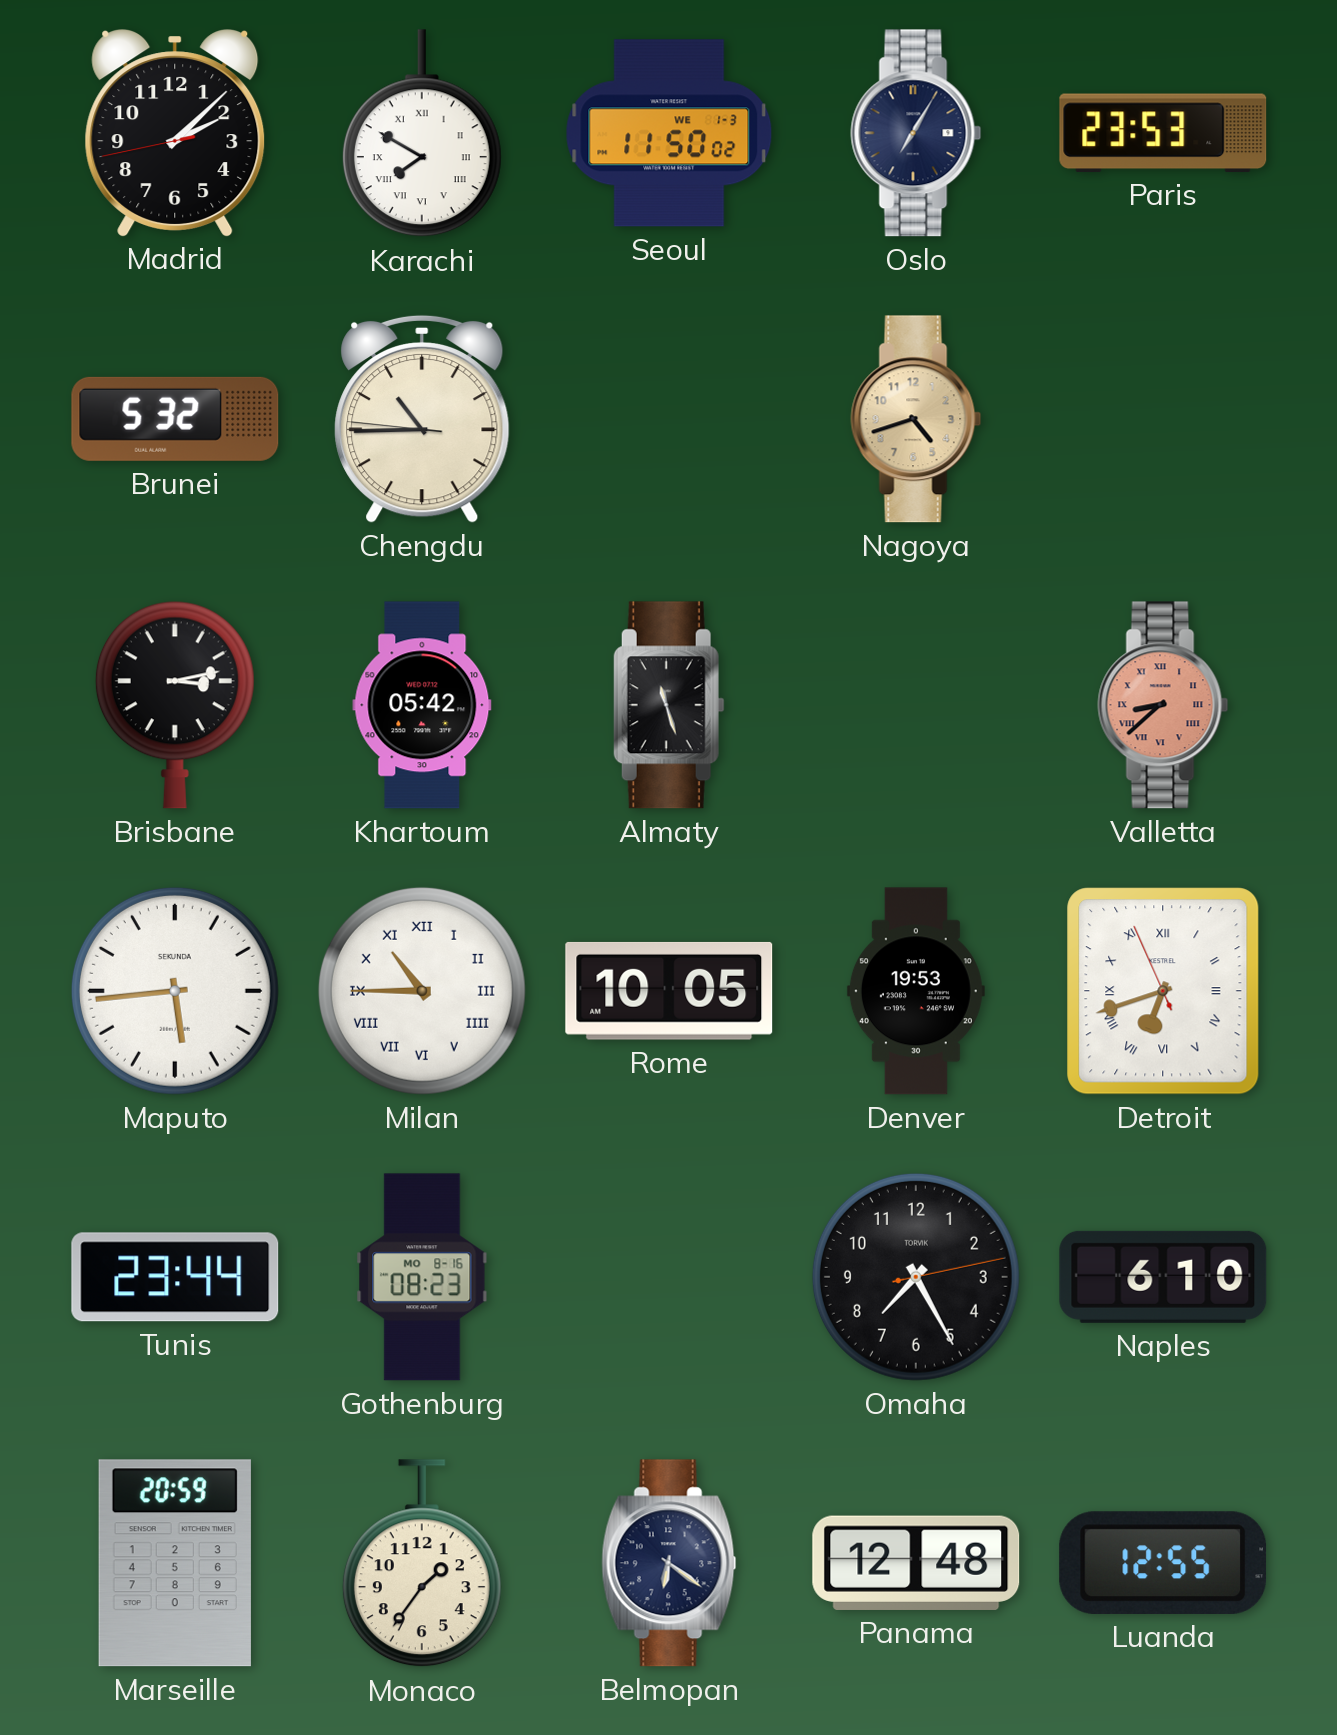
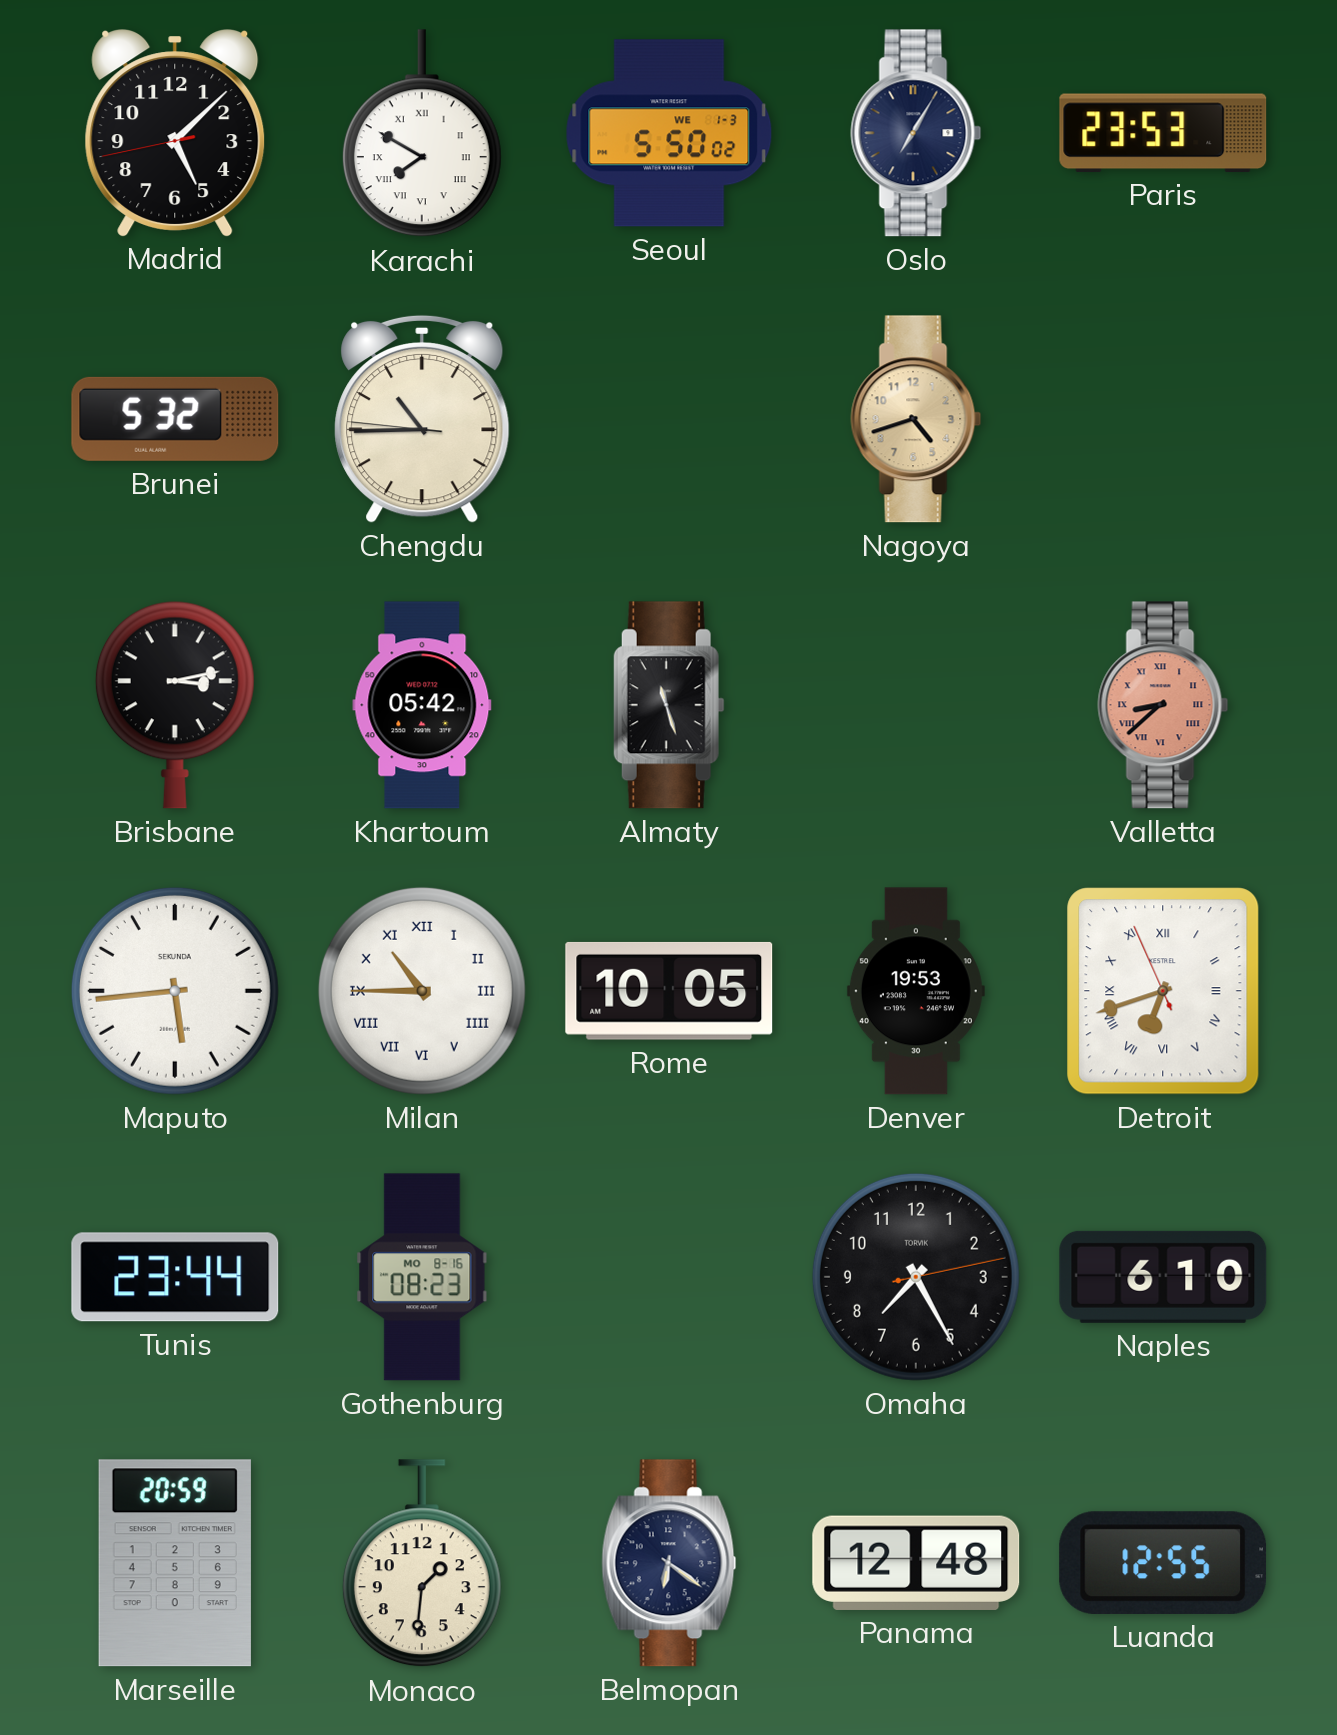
Madrid: 2:07 -> 5:07
Seoul: 11:50 -> 5:50
Monaco: 1:36 -> 1:31
